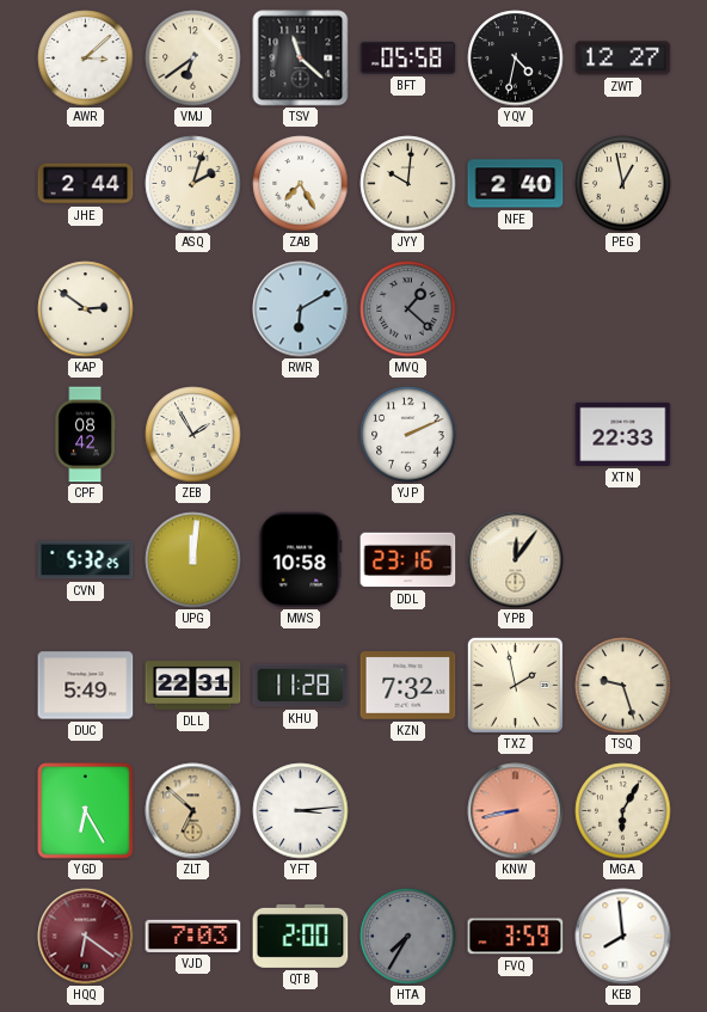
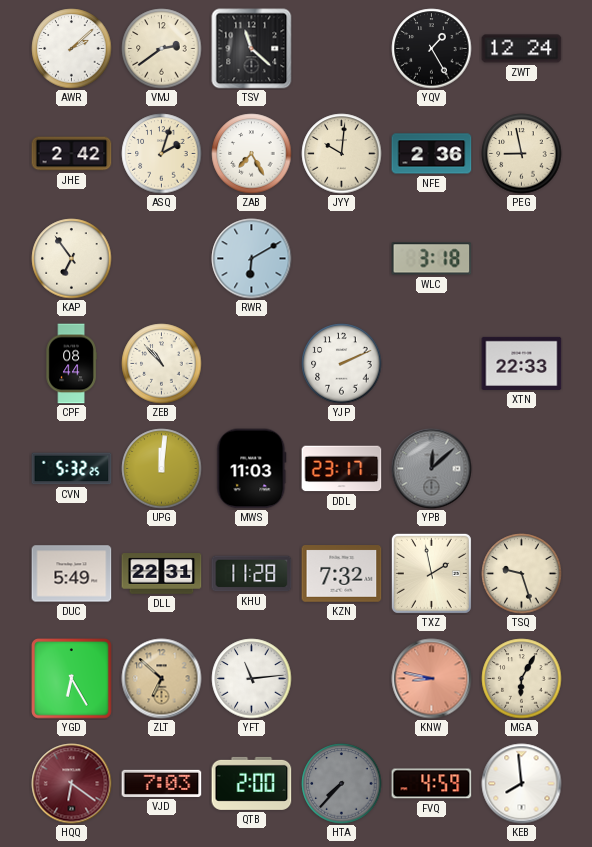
AWR: 3:08 -> 2:08
VMJ: 6:39 -> 2:39
BFT: 05:58 -> none
YQV: 4:32 -> 1:25
ZWT: 12:27 -> 12:24
JHE: 2:44 -> 2:42
NFE: 2:40 -> 2:36
PEG: 12:58 -> 8:58
KAP: 2:51 -> 6:54
MVQ: 1:22 -> none
WLC: none -> 3:18
CPF: 08:42 -> 08:44
ZEB: 1:55 -> 10:53
MWS: 10:58 -> 11:03
DDL: 23:16 -> 23:17
YPB: 12:06 -> 12:08
YPB dial: cream -> grey
YFT: 3:14 -> 11:14
KNW: 8:43 -> 8:47
HTA: 7:35 -> 7:37
FVQ: 3:59 -> 4:59
